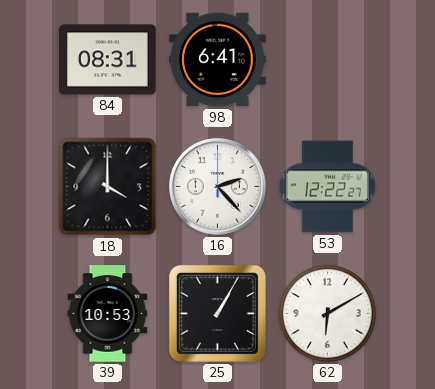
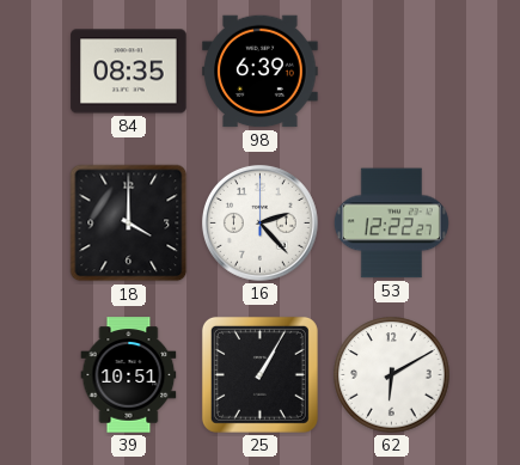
84: 08:31 -> 08:35
98: 6:41 -> 6:39
39: 10:53 -> 10:51
